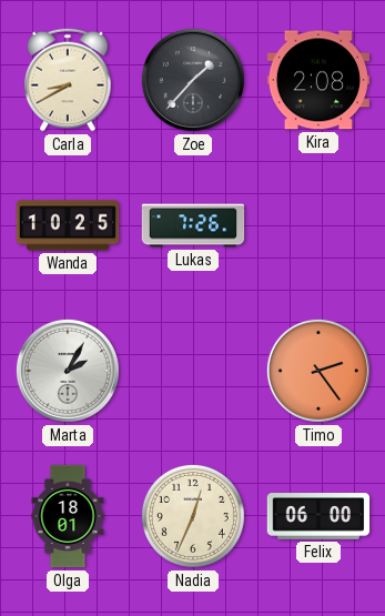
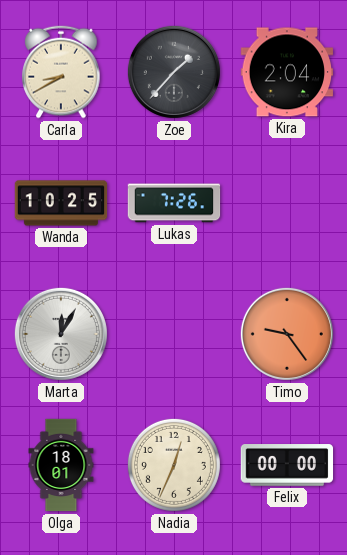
Kira: 2:08 -> 2:04
Marta: 2:05 -> 12:05
Timo: 2:24 -> 9:24
Felix: 06:00 -> 00:00
